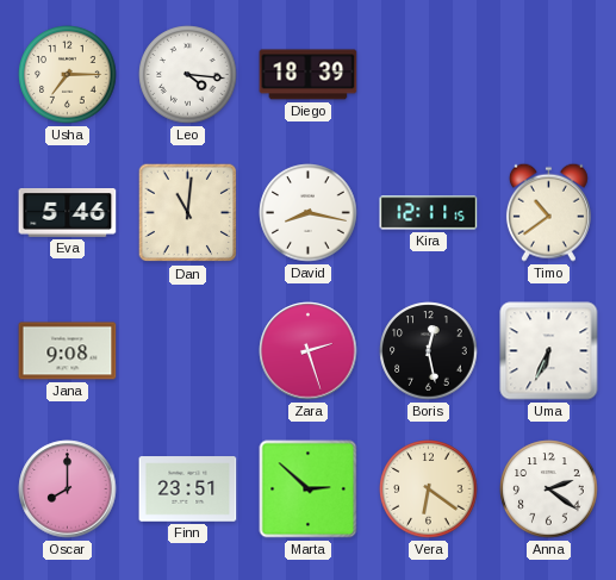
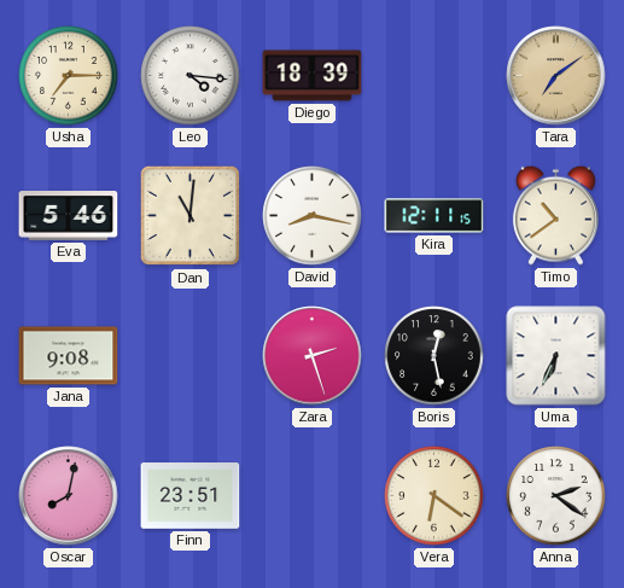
Tara: none -> 7:09
Oscar: 8:00 -> 8:02
Marta: 2:52 -> none
